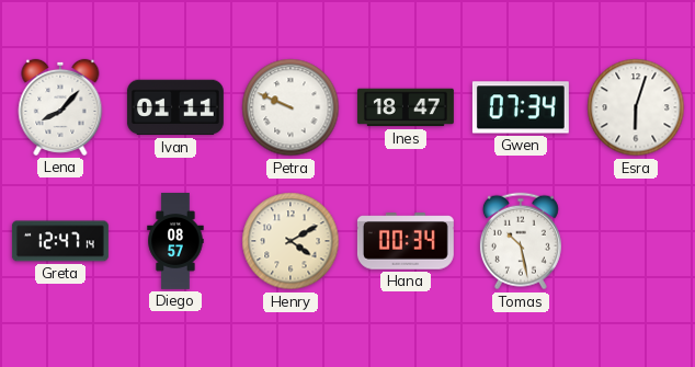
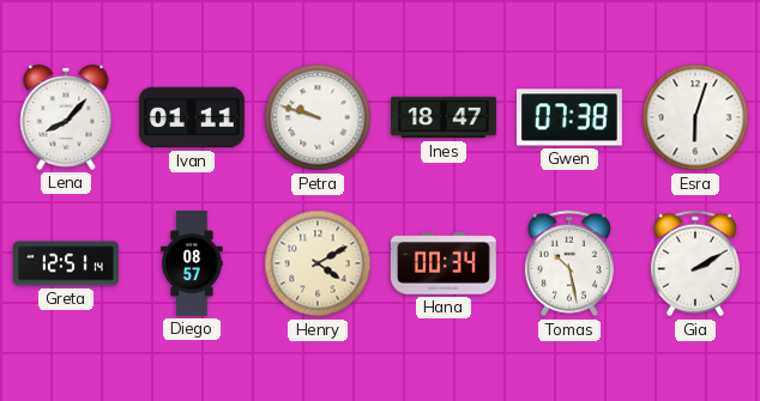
Petra: 9:49 -> 9:48
Gwen: 07:34 -> 07:38
Greta: 12:47 -> 12:51
Gia: none -> 2:10
